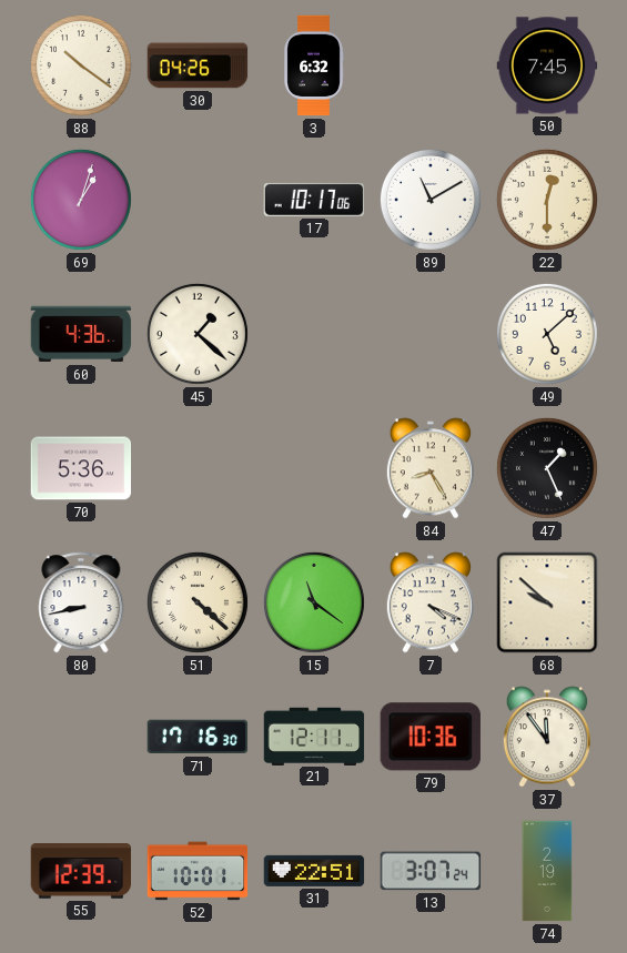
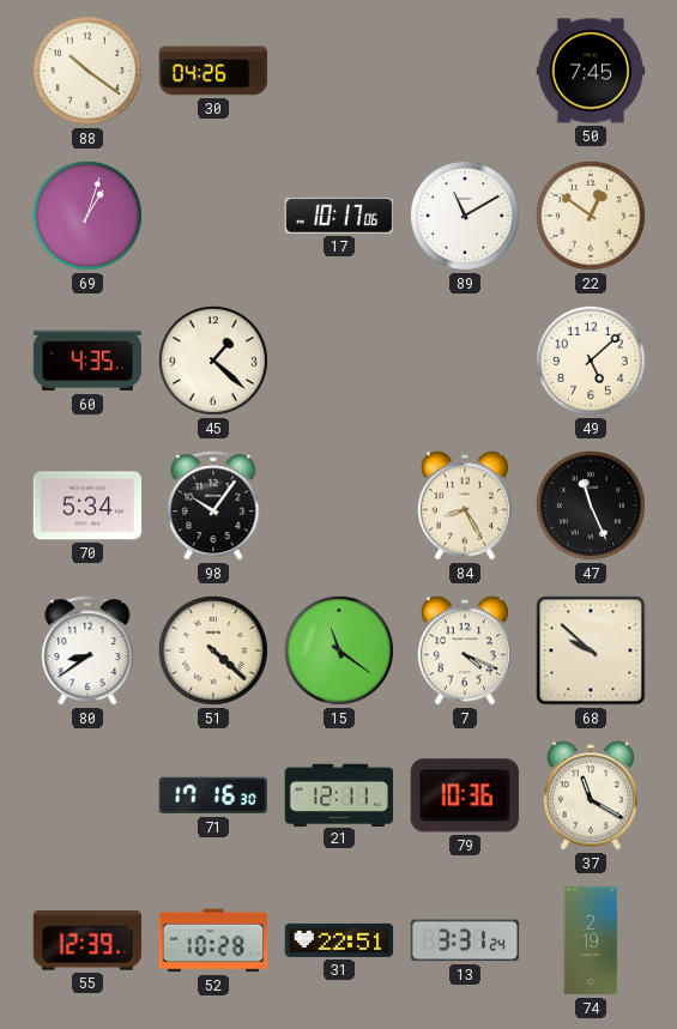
3: 6:32 -> none
22: 12:30 -> 12:51
60: 4:36 -> 4:35
70: 5:36 -> 5:34
98: none -> 10:06
47: 1:26 -> 11:26
80: 8:43 -> 8:39
37: 11:54 -> 11:20
52: 10:01 -> 10:28
13: 3:07 -> 3:31
